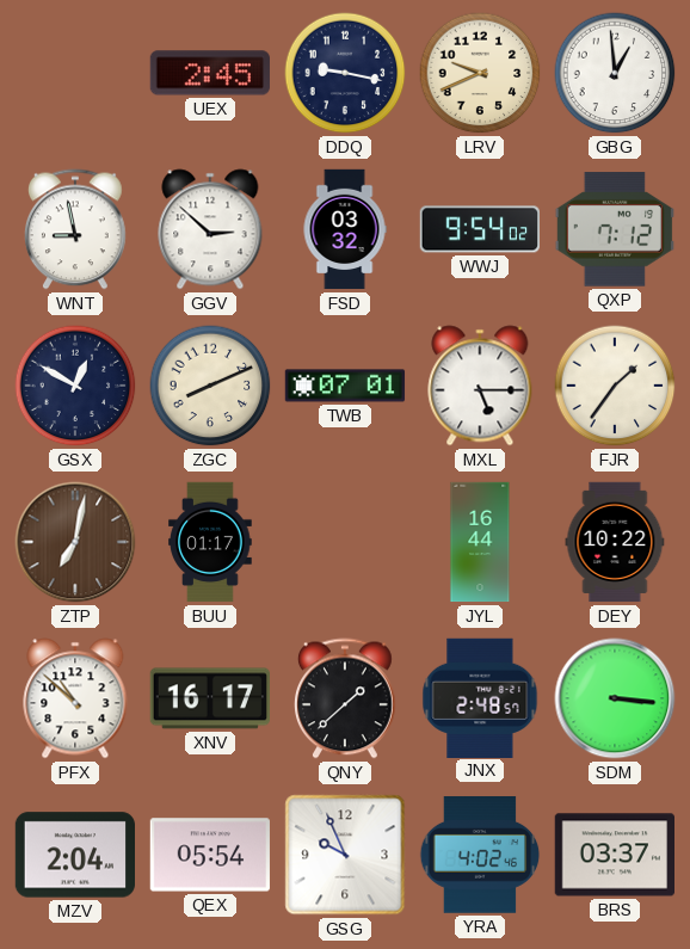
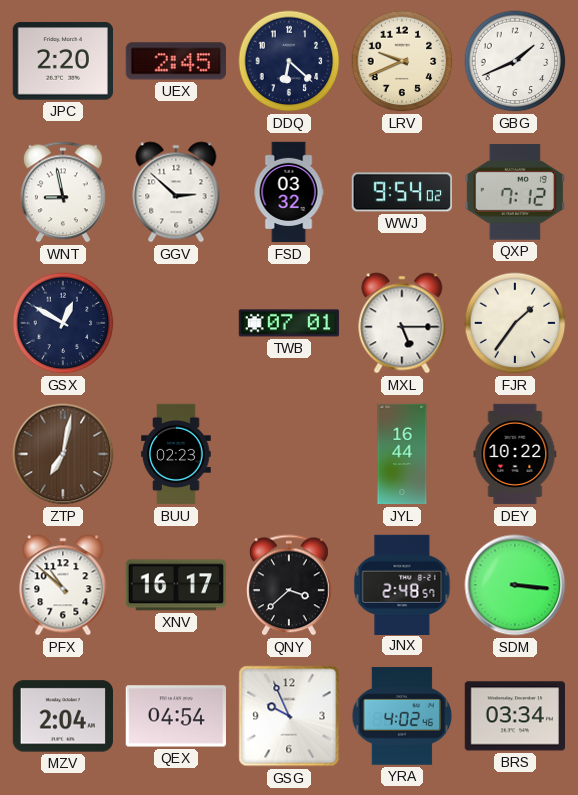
JPC: none -> 2:20
DDQ: 9:17 -> 6:22
GBG: 12:59 -> 1:41
ZGC: 8:11 -> none
BUU: 01:17 -> 02:23
QNY: 1:38 -> 3:38
QEX: 05:54 -> 04:54
BRS: 03:37 -> 03:34
